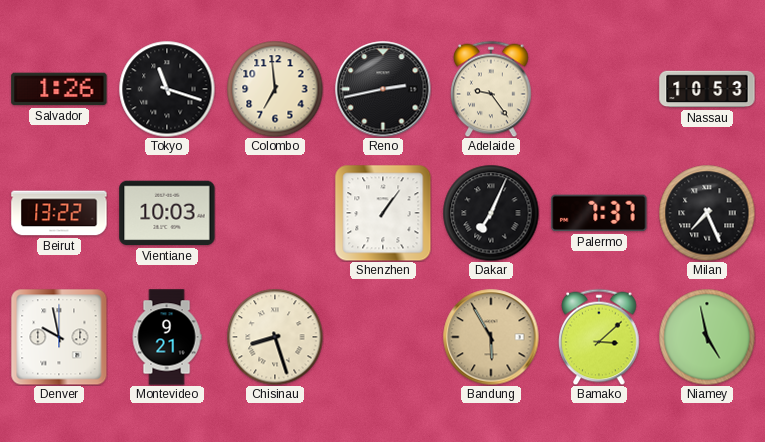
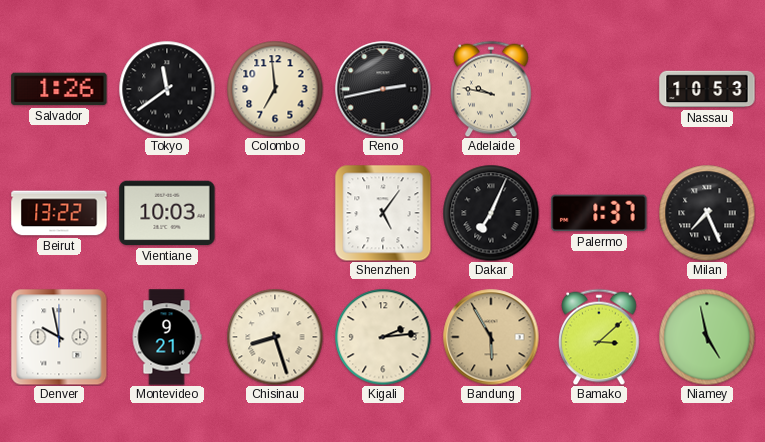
Tokyo: 11:18 -> 11:39
Adelaide: 9:24 -> 9:47
Shenzhen: 1:06 -> 5:06
Palermo: 7:37 -> 1:37
Kigali: none -> 2:14
